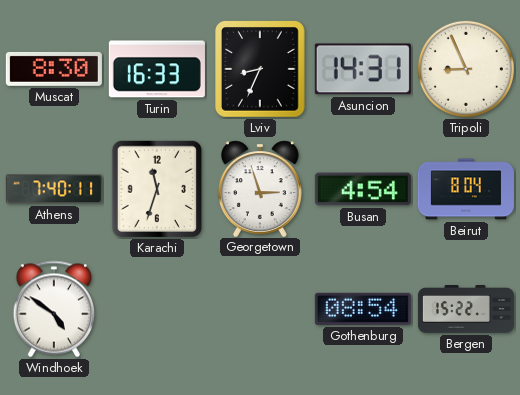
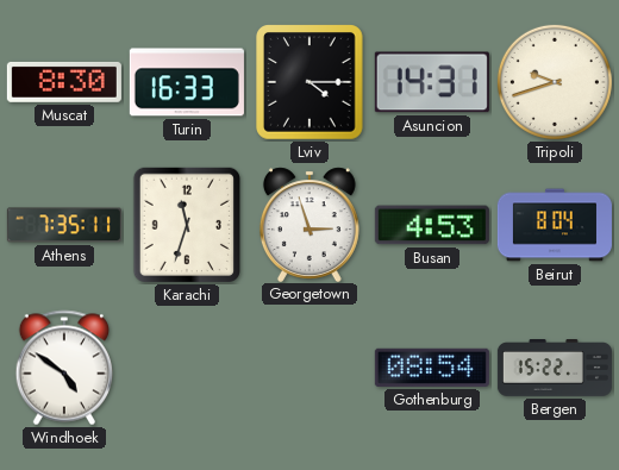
Lviv: 8:34 -> 4:15
Tripoli: 8:56 -> 9:42
Athens: 7:40 -> 7:35
Busan: 4:54 -> 4:53
